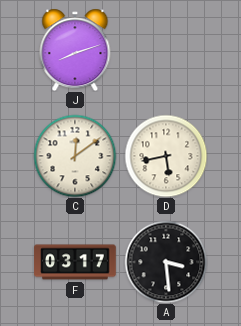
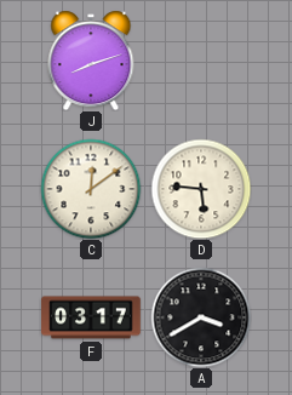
D: 5:43 -> 5:46
A: 3:29 -> 3:40
